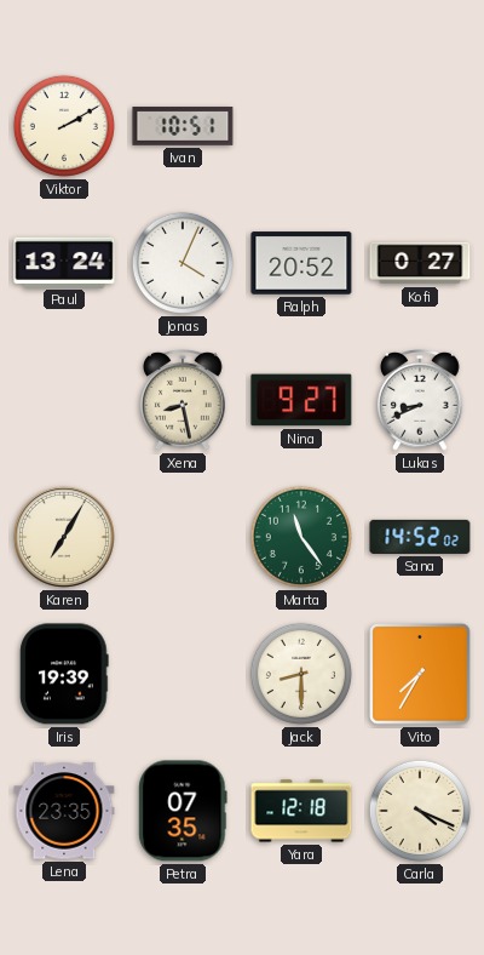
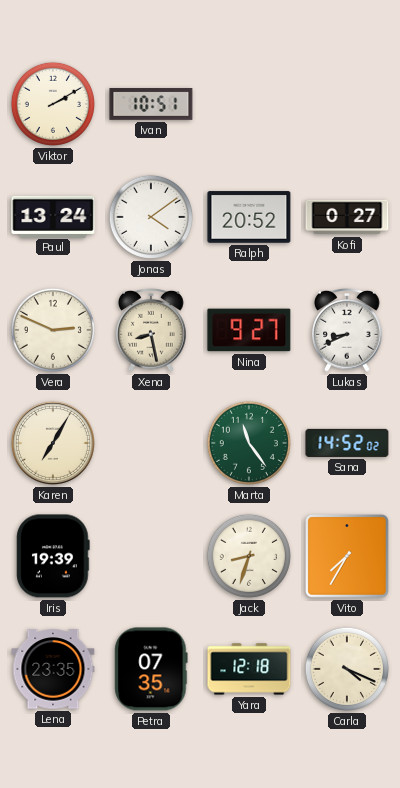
Jonas: 4:04 -> 4:09
Vera: none -> 2:49
Jack: 8:30 -> 8:33
